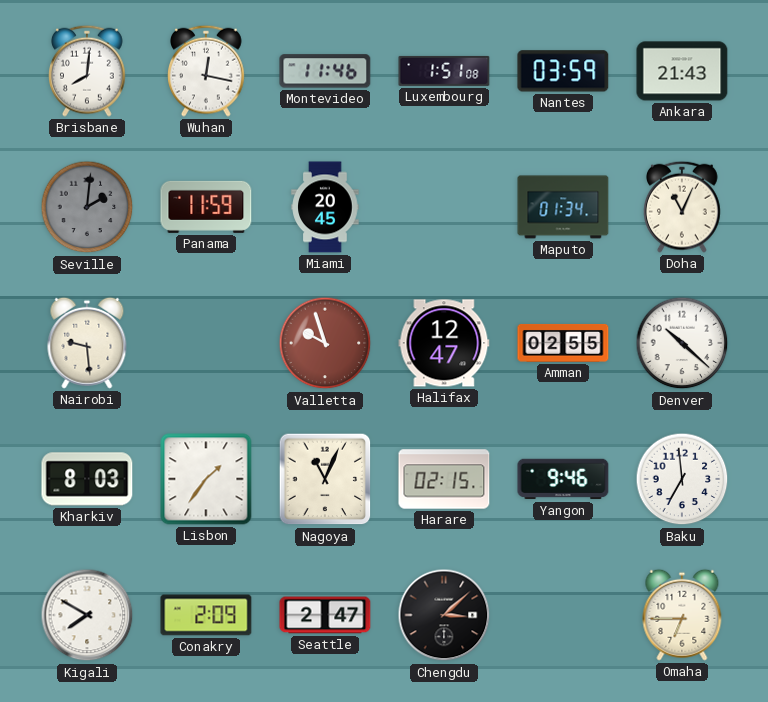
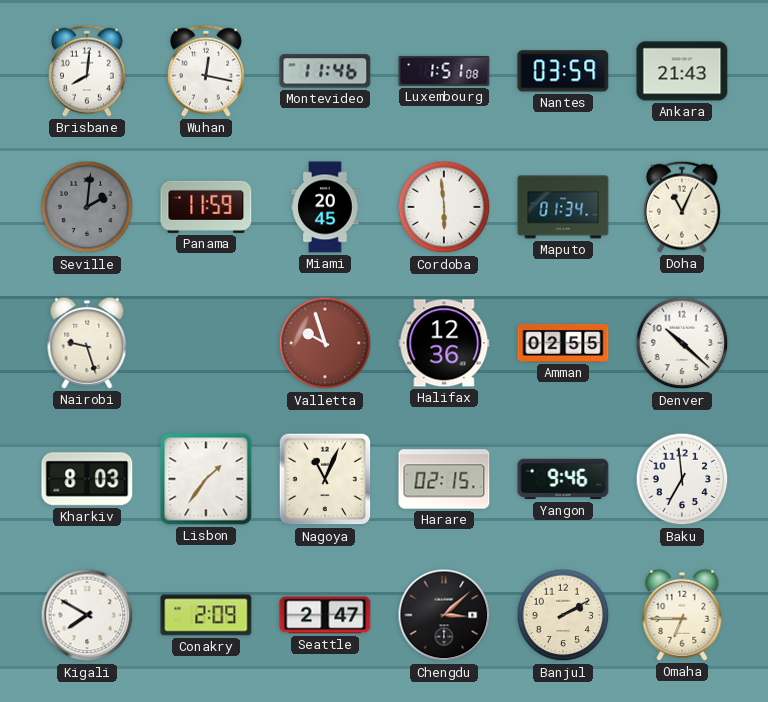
Cordoba: none -> 5:59
Nairobi: 9:29 -> 9:27
Halifax: 12:47 -> 12:36
Banjul: none -> 2:10
